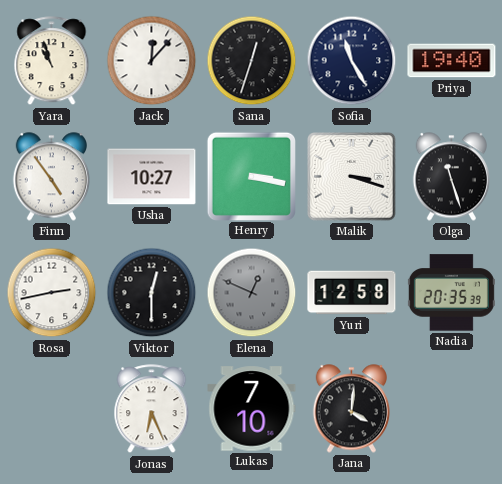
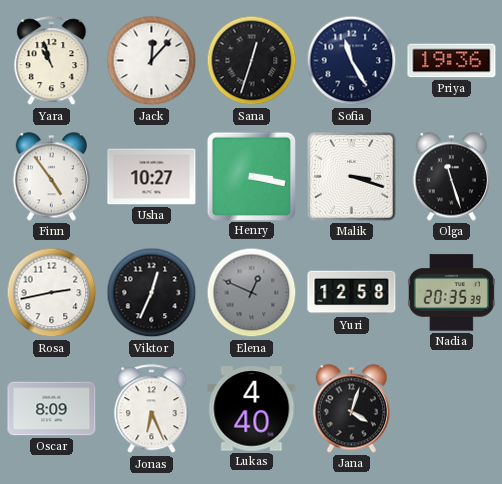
Priya: 19:40 -> 19:36
Viktor: 12:30 -> 12:34
Oscar: none -> 8:09
Lukas: 7:10 -> 4:40
Jana: 4:01 -> 4:03
